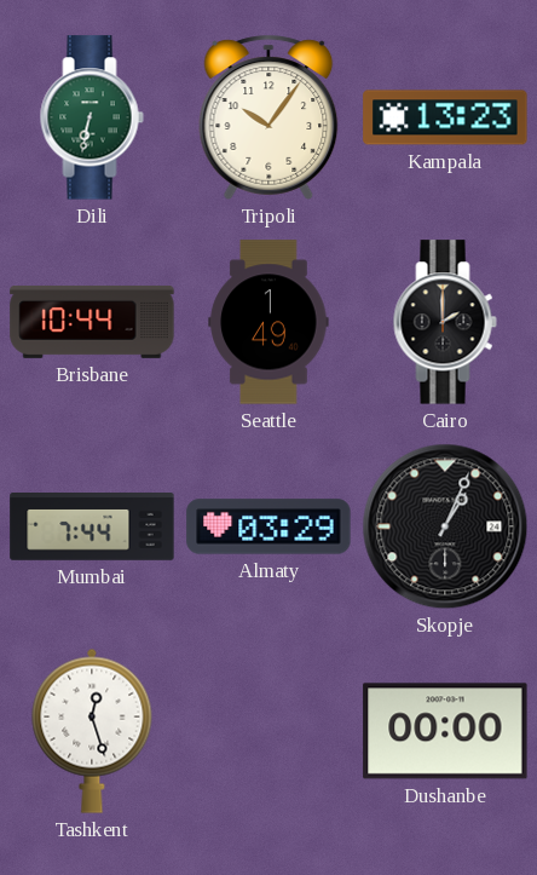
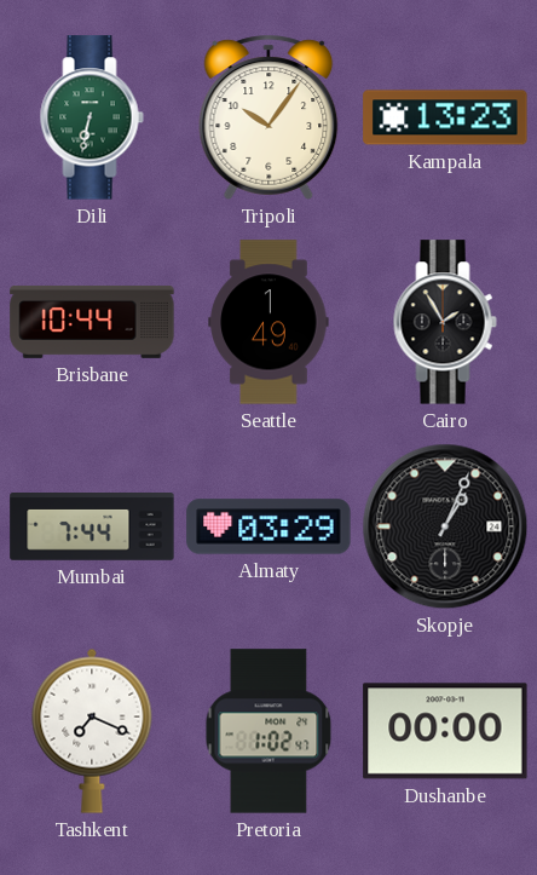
Cairo: 2:00 -> 1:55
Tashkent: 12:27 -> 7:19
Pretoria: none -> 1:02
